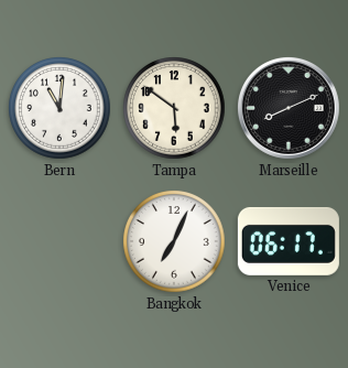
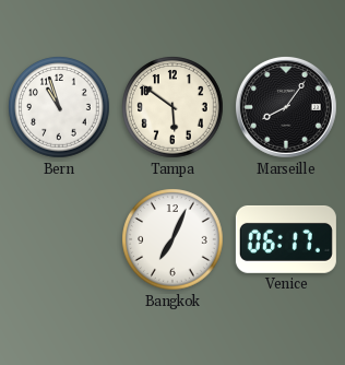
Bern: 11:01 -> 10:57
Marseille: 8:11 -> 8:06
